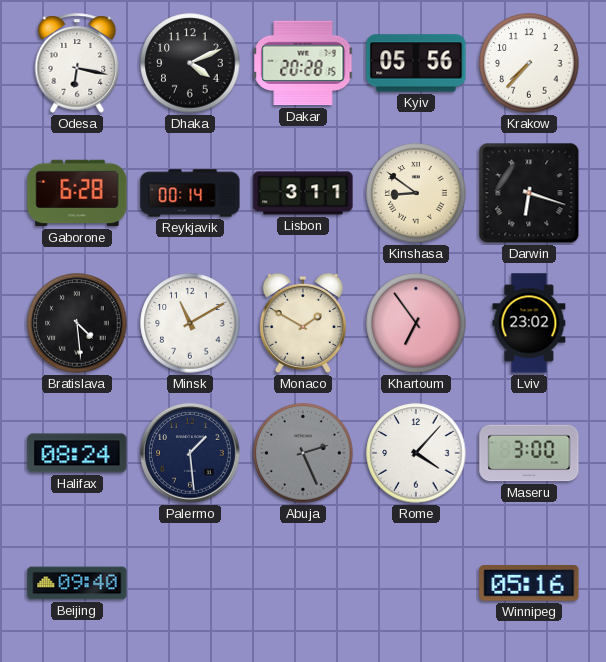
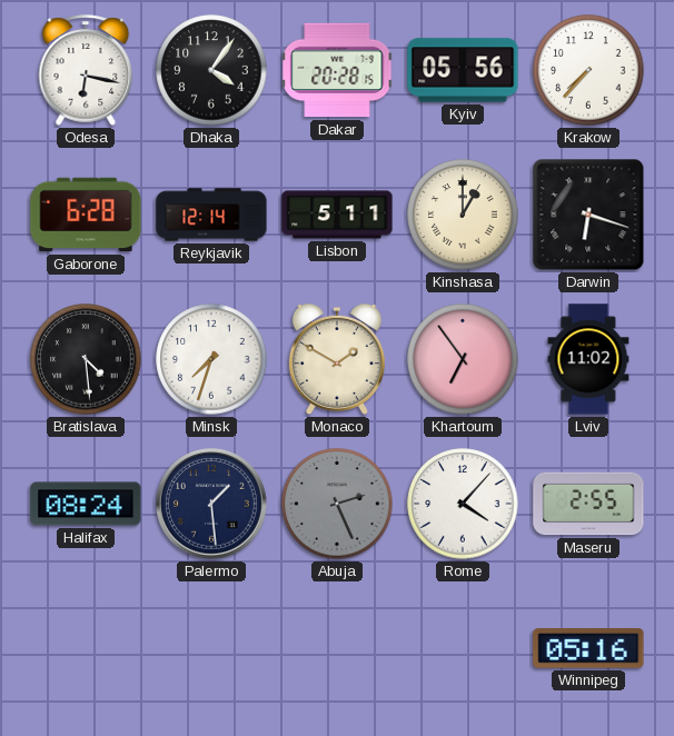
Dhaka: 4:11 -> 4:06
Reykjavik: 00:14 -> 12:14
Lisbon: 3:11 -> 5:11
Kinshasa: 8:51 -> 1:00
Minsk: 11:10 -> 7:33
Lviv: 23:02 -> 11:02
Maseru: 3:00 -> 2:55
Beijing: 09:40 -> none
